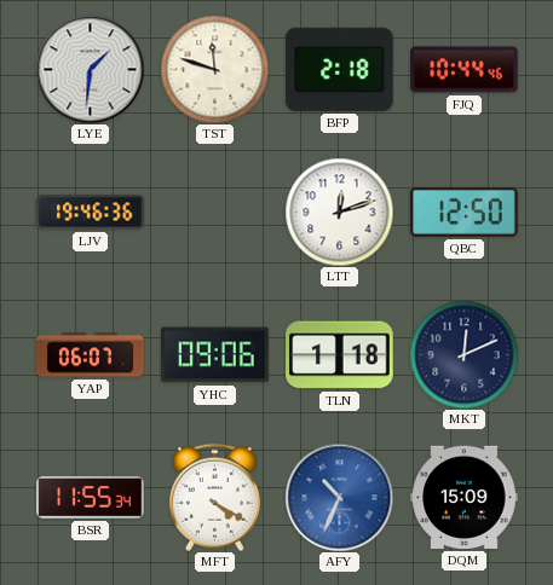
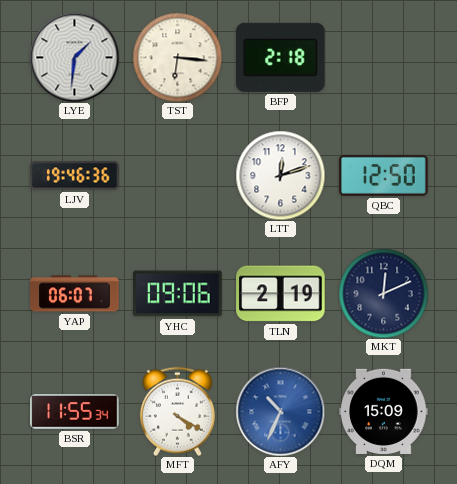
TST: 11:48 -> 6:16
FJQ: 10:44 -> none
TLN: 1:18 -> 2:19
